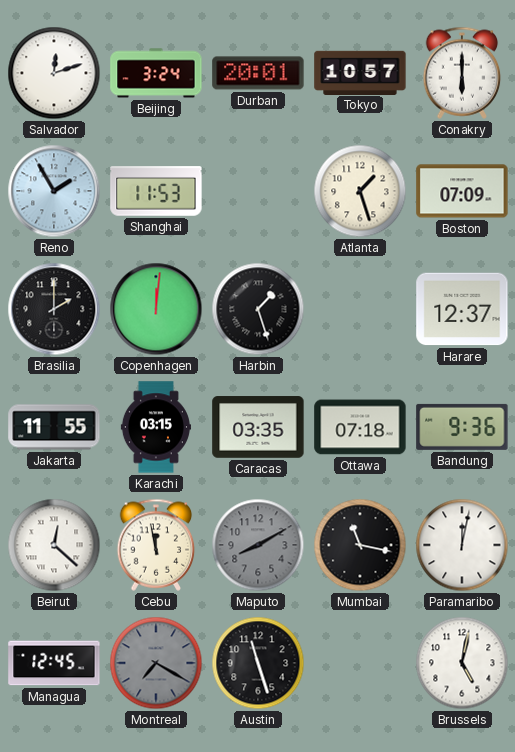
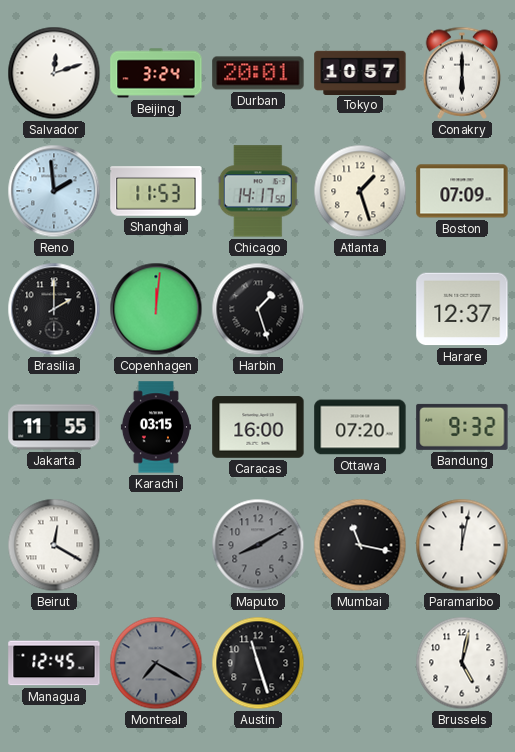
Reno: 1:55 -> 1:59
Chicago: none -> 14:17
Caracas: 03:35 -> 16:00
Ottawa: 07:18 -> 07:20
Bandung: 9:36 -> 9:32
Beirut: 12:22 -> 12:20
Cebu: 11:58 -> none
